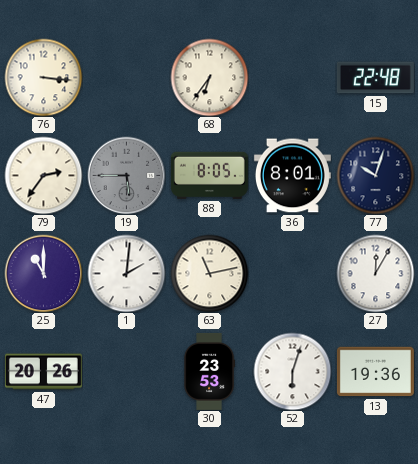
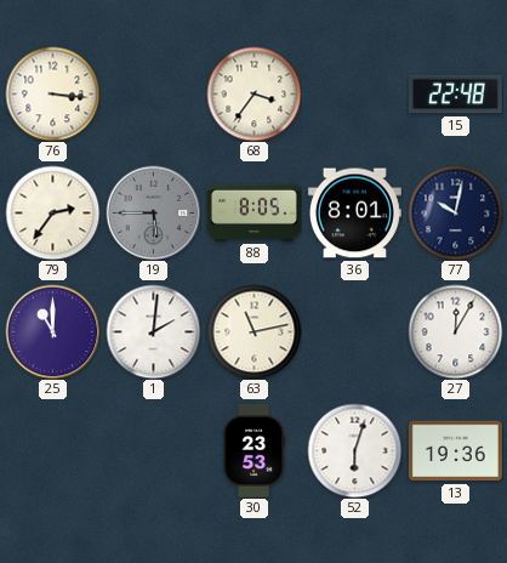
68: 6:36 -> 3:36
77: 10:03 -> 10:02
47: 20:26 -> none
